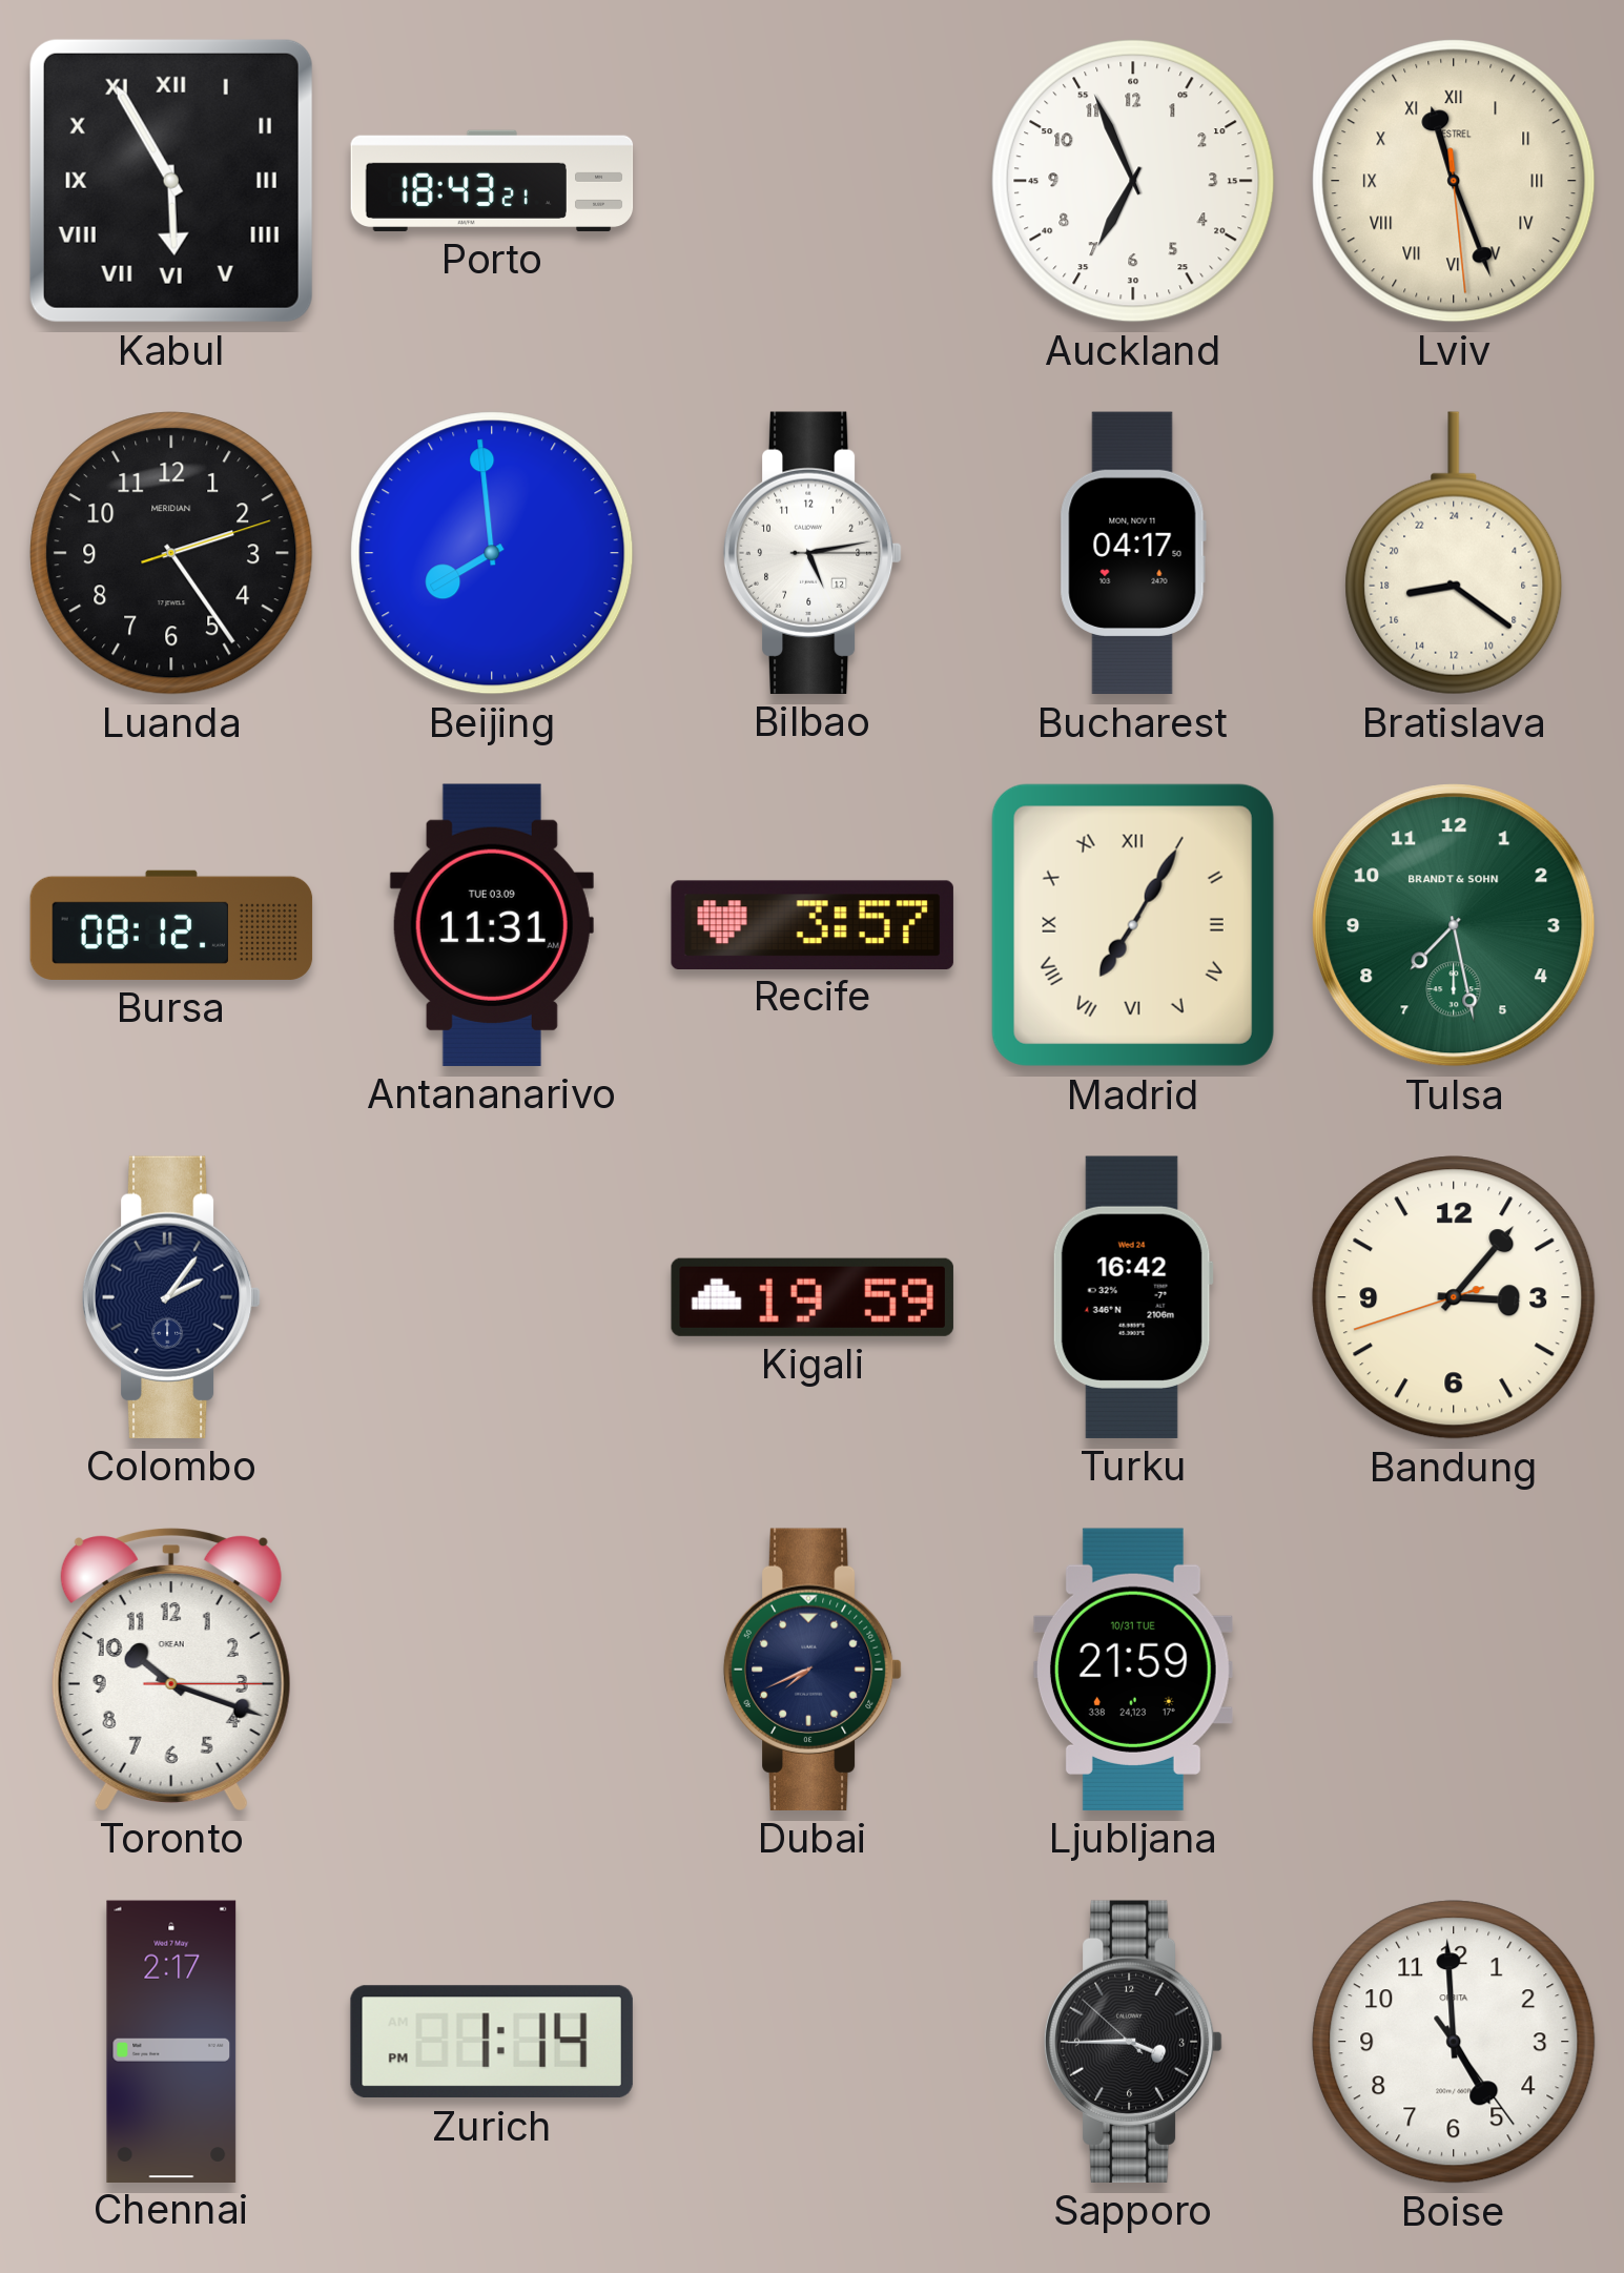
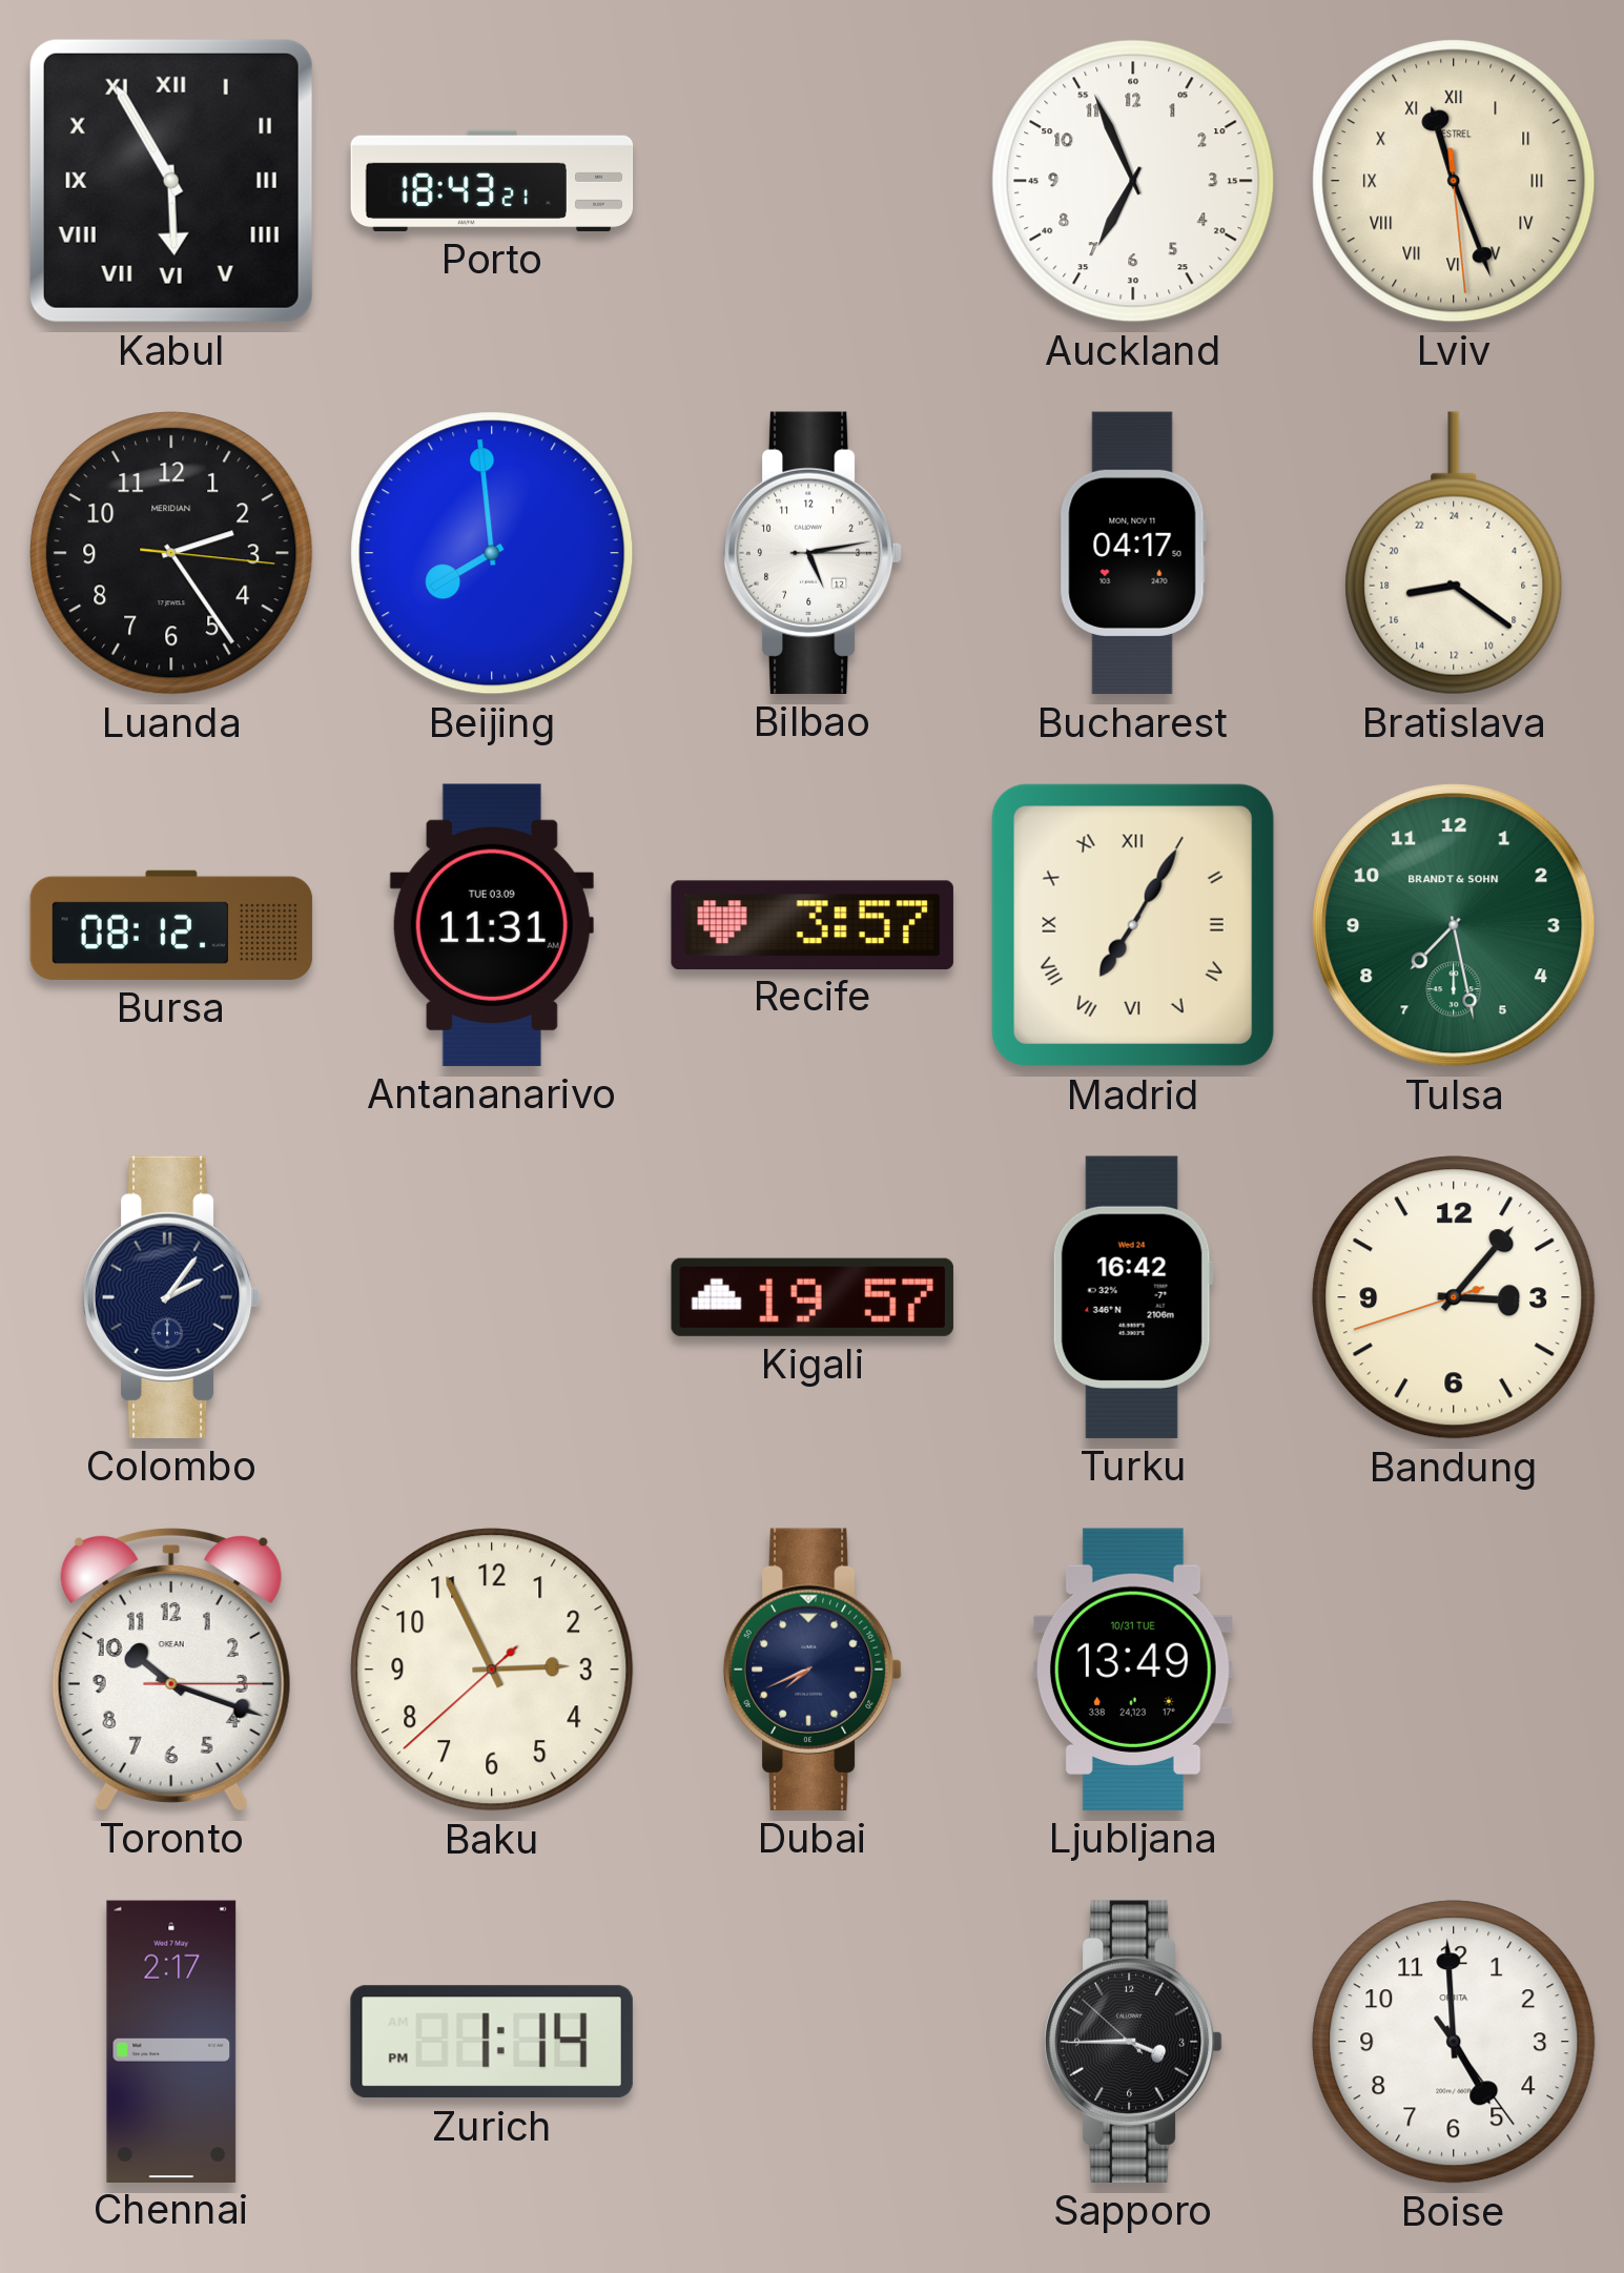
Luanda: 2:24:12 -> 2:24:16
Kigali: 19:59 -> 19:57
Baku: none -> 2:55
Ljubljana: 21:59 -> 13:49
